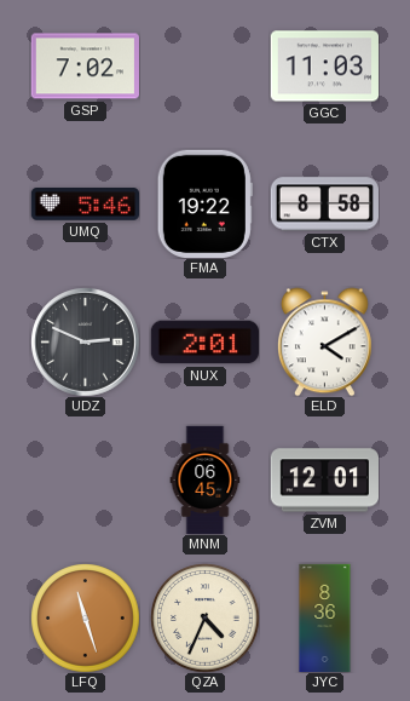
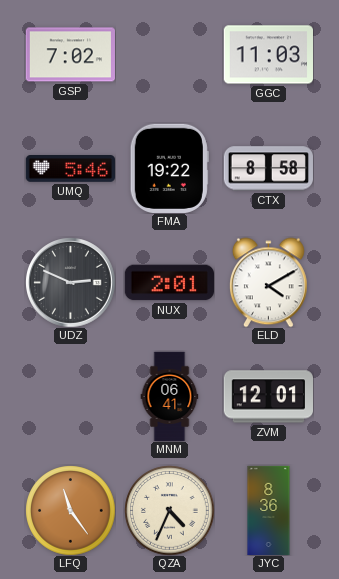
MNM: 06:45 -> 06:41
LFQ: 11:27 -> 11:24
